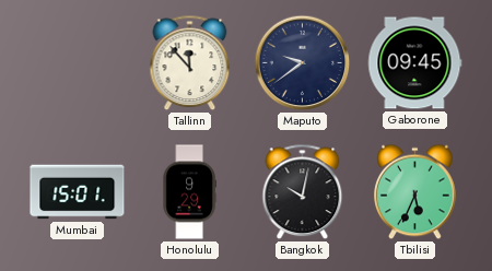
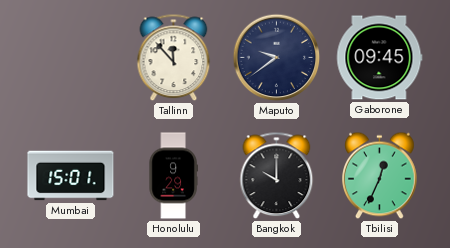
Bangkok: 10:02 -> 10:00
Tbilisi: 5:34 -> 12:34
